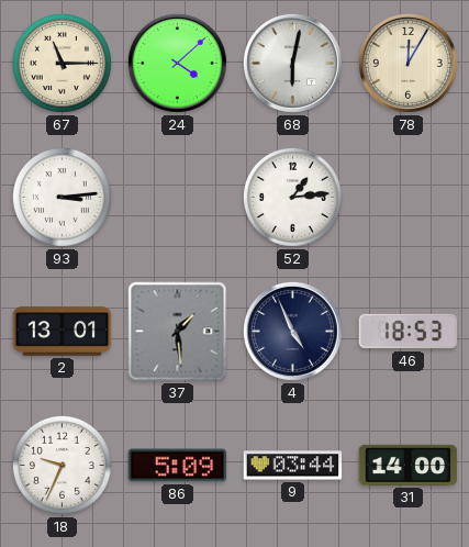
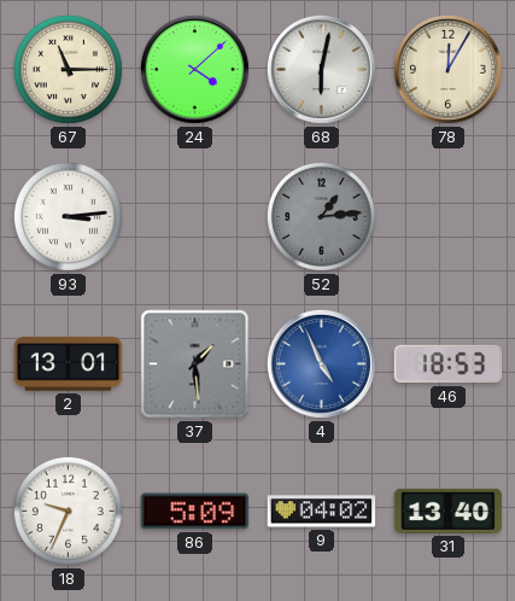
52 dial: white -> grey
4 dial: navy -> blue
9: 03:44 -> 04:02
31: 14:00 -> 13:40
